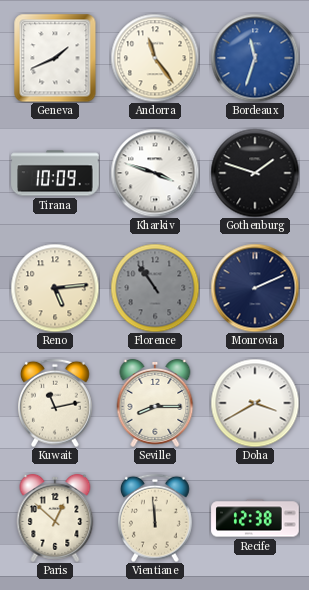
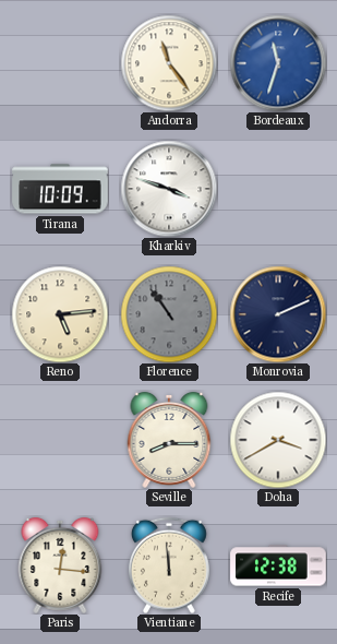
Geneva: 1:41 -> none
Gothenburg: 1:48 -> none
Kuwait: 11:13 -> none
Paris: 12:52 -> 12:16
